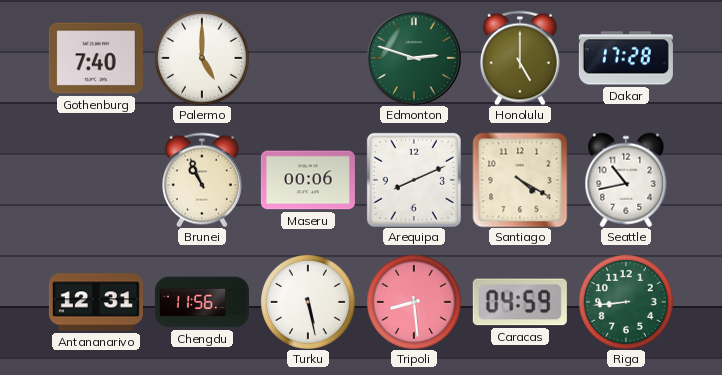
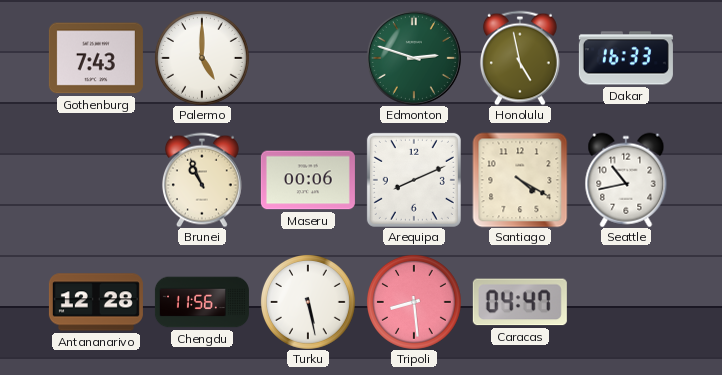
Gothenburg: 7:40 -> 7:43
Honolulu: 5:00 -> 4:58
Dakar: 17:28 -> 16:33
Antananarivo: 12:31 -> 12:28
Caracas: 04:59 -> 04:47
Riga: 8:44 -> none
